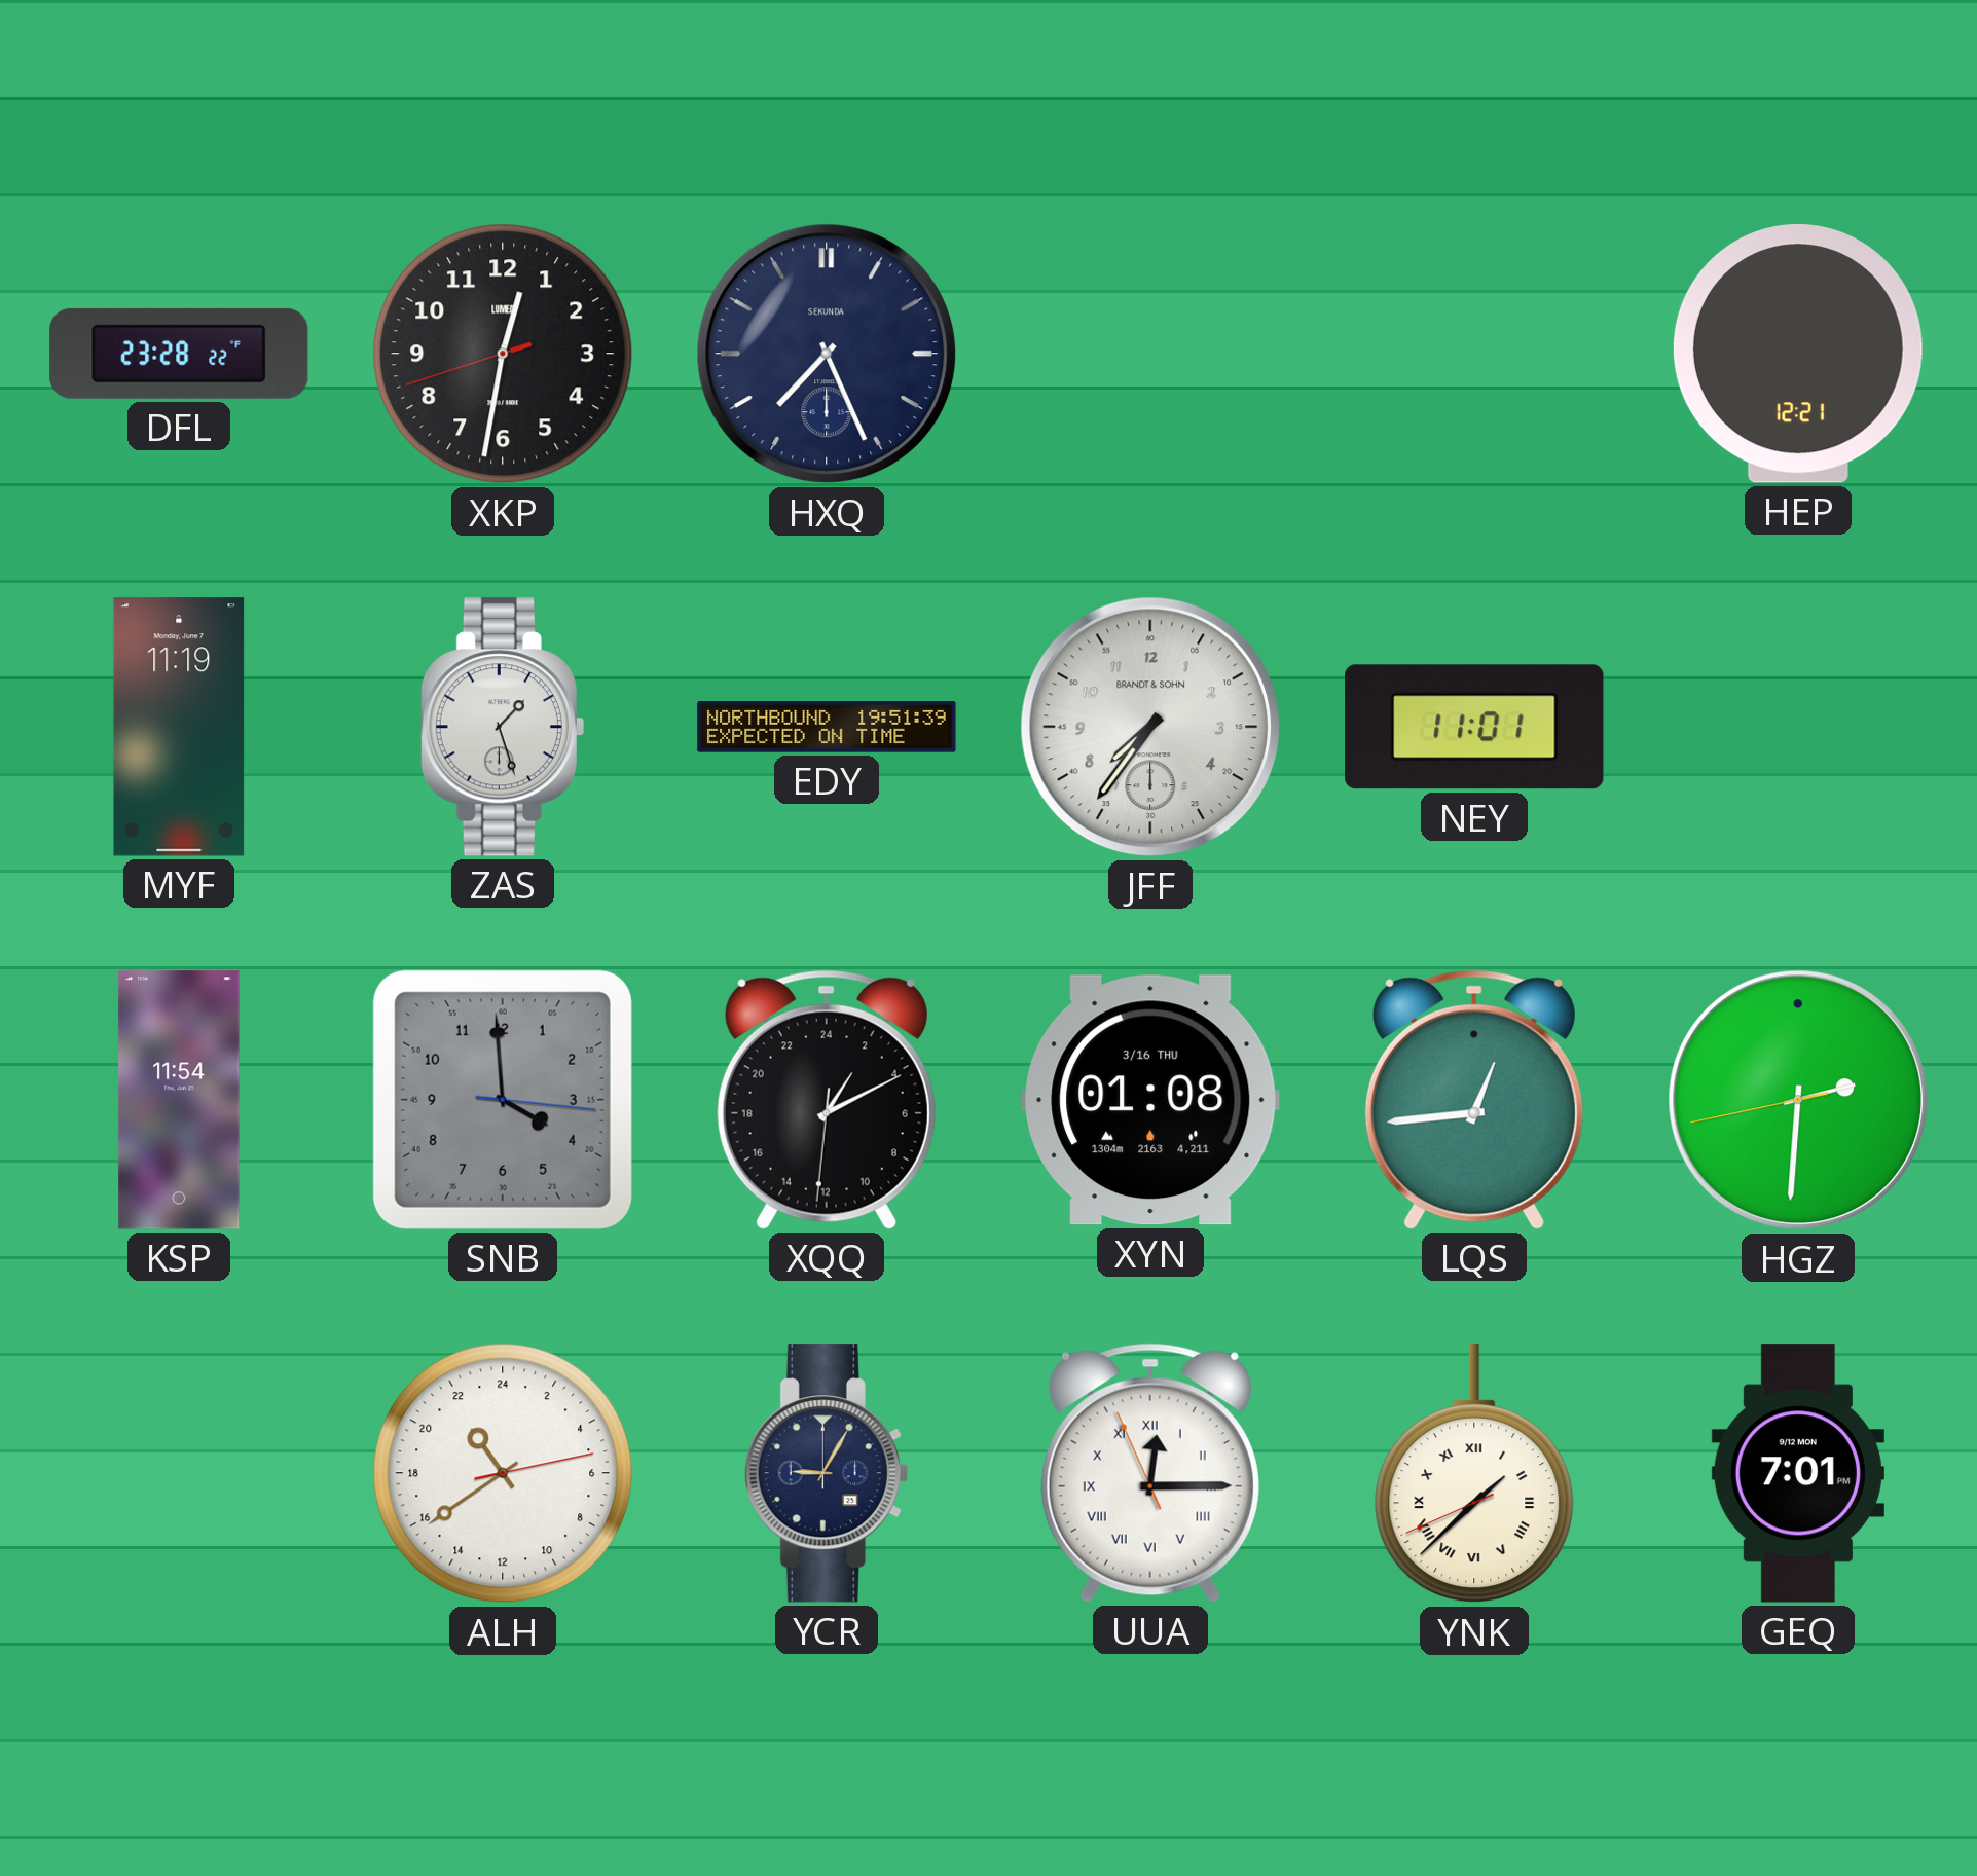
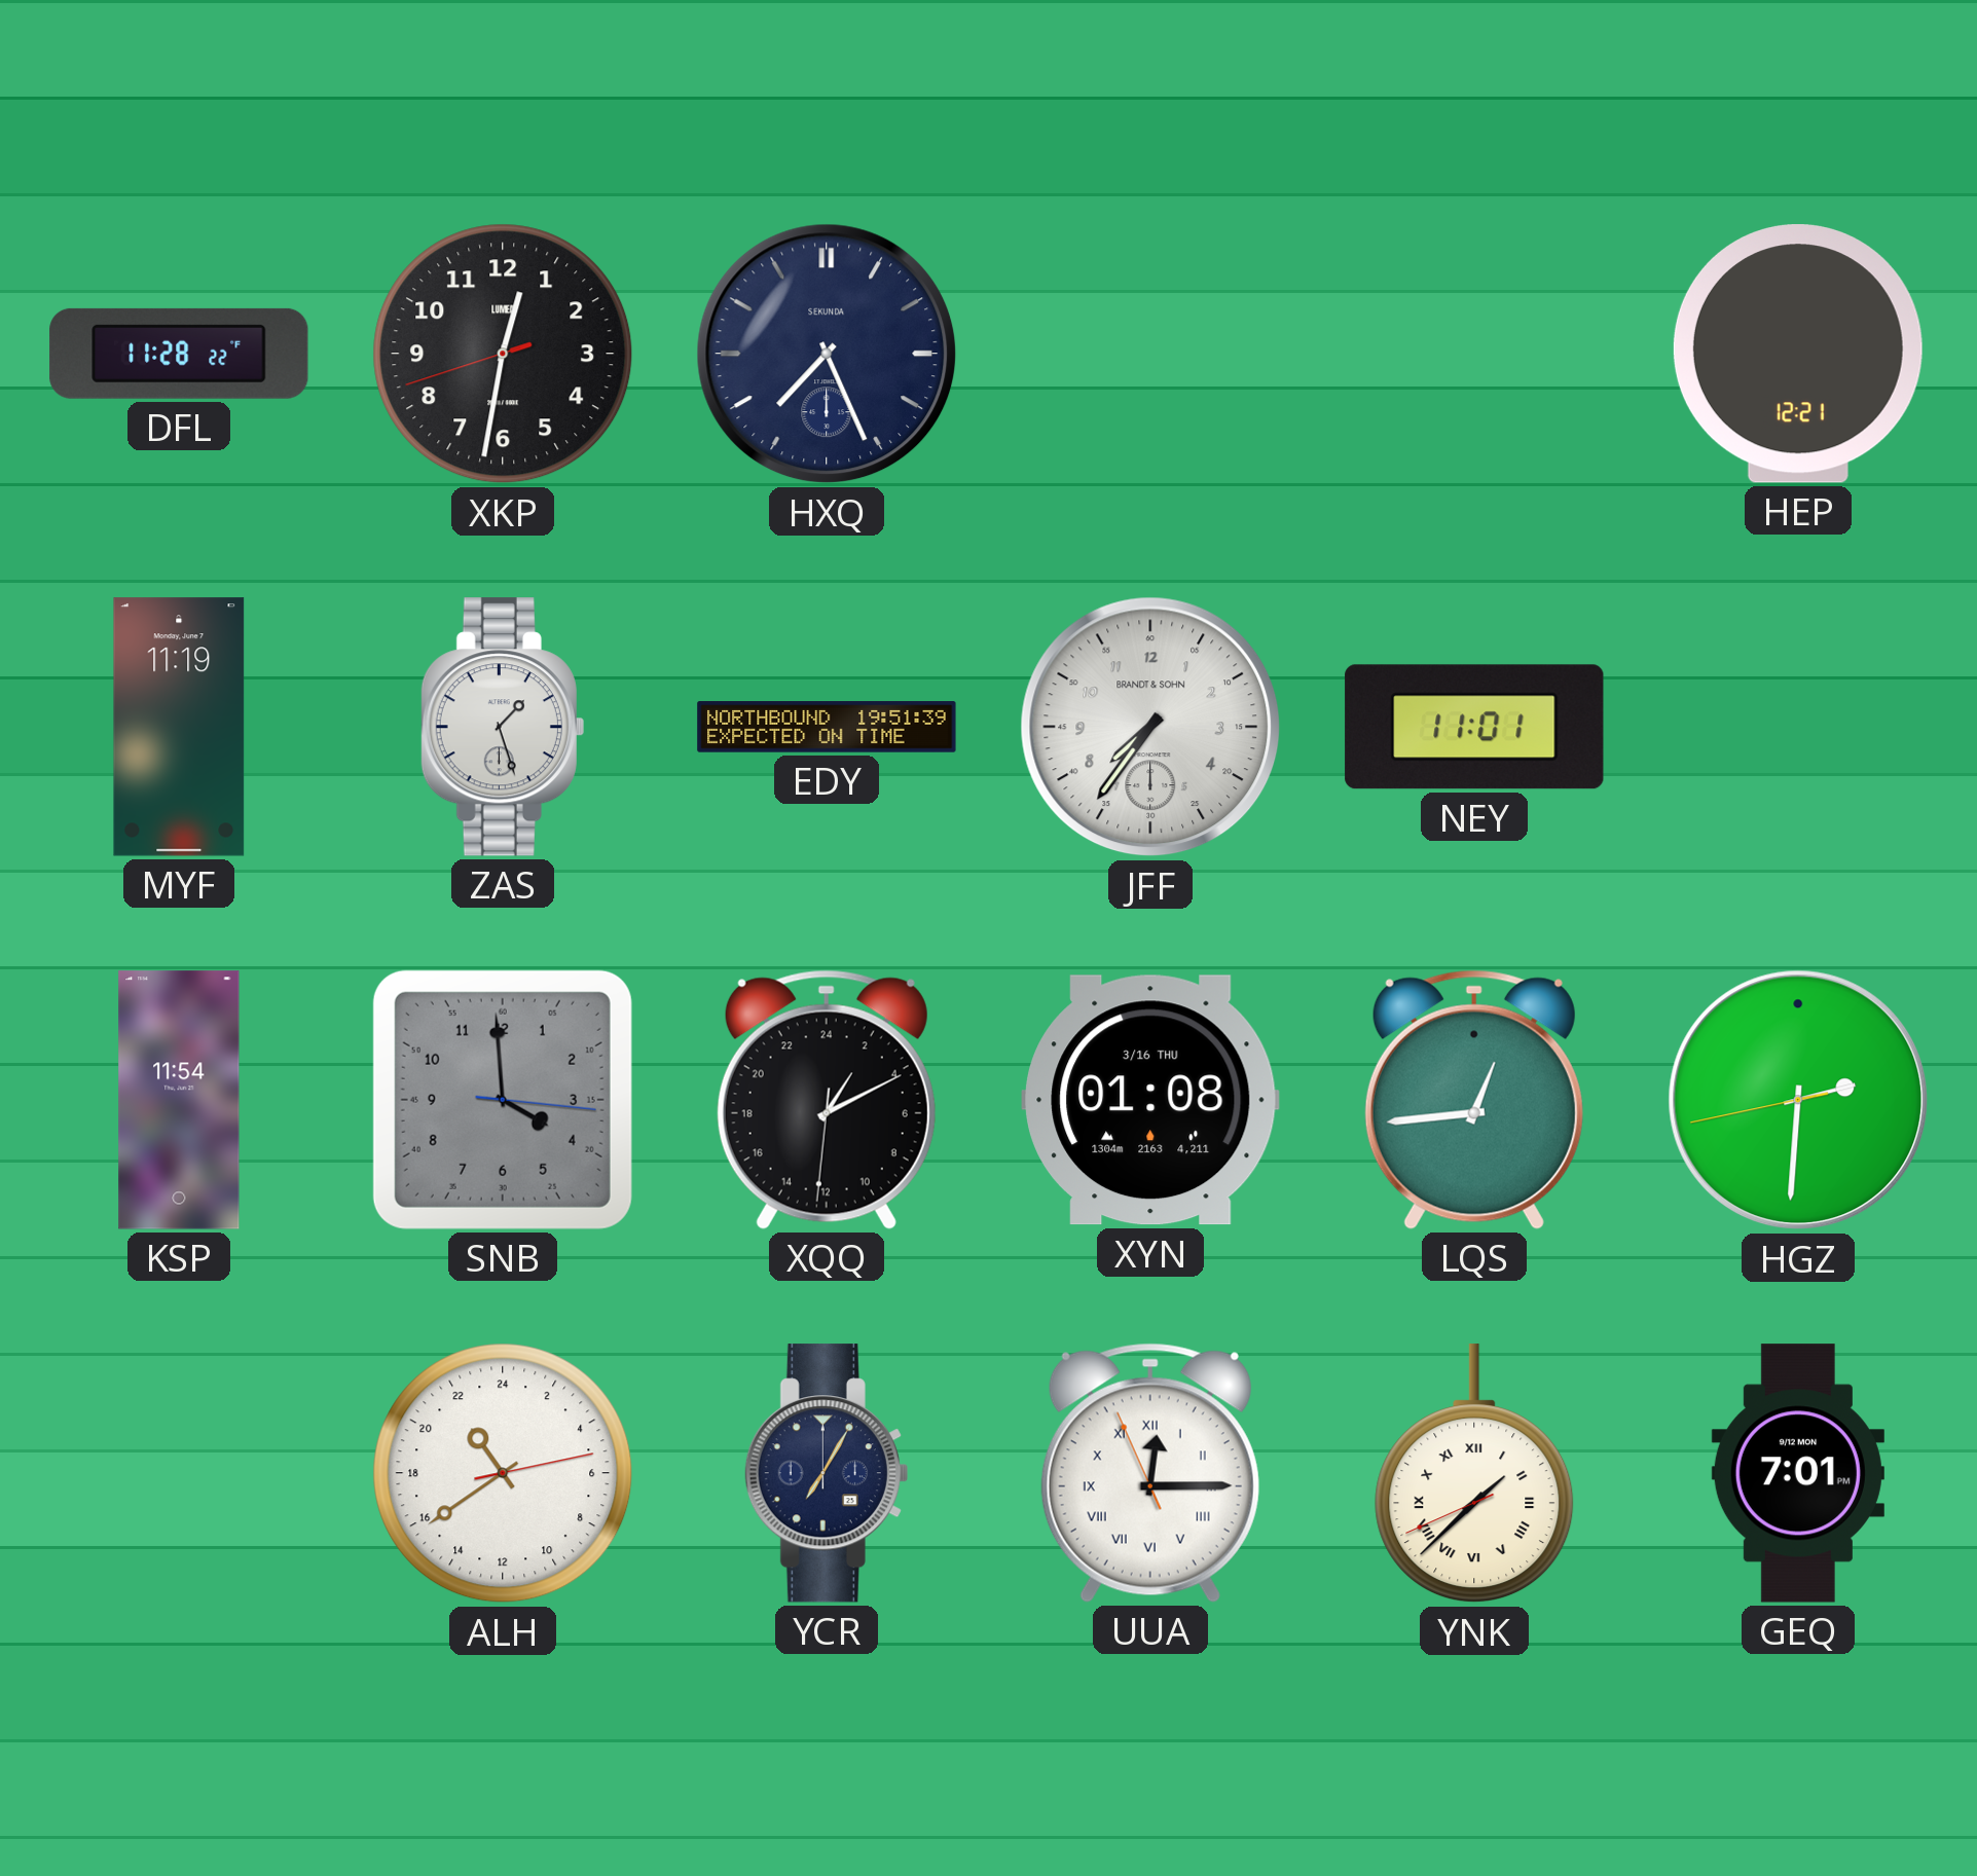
DFL: 23:28 -> 11:28
YCR: 9:05 -> 7:05
